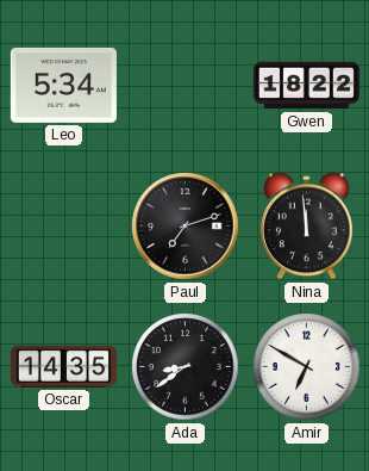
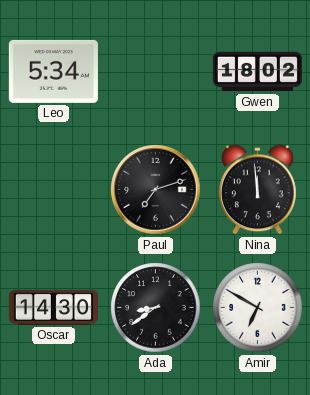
Gwen: 18:22 -> 18:02
Oscar: 14:35 -> 14:30
